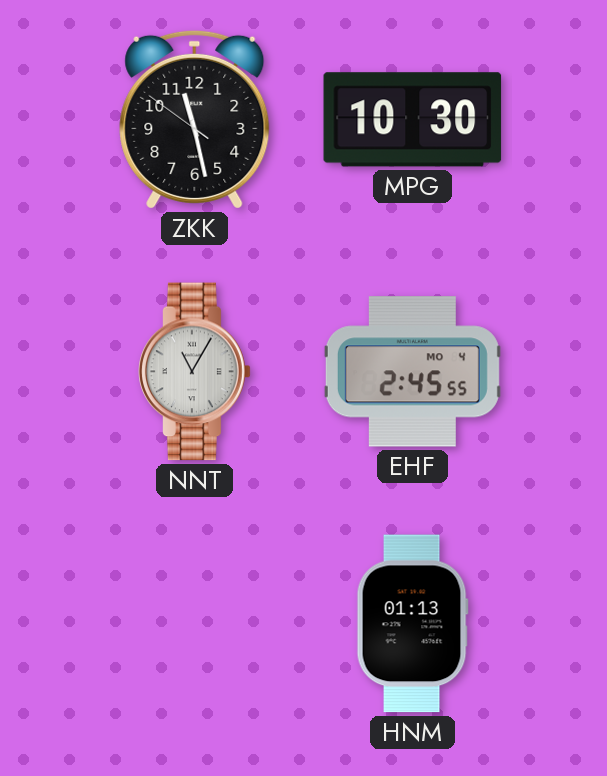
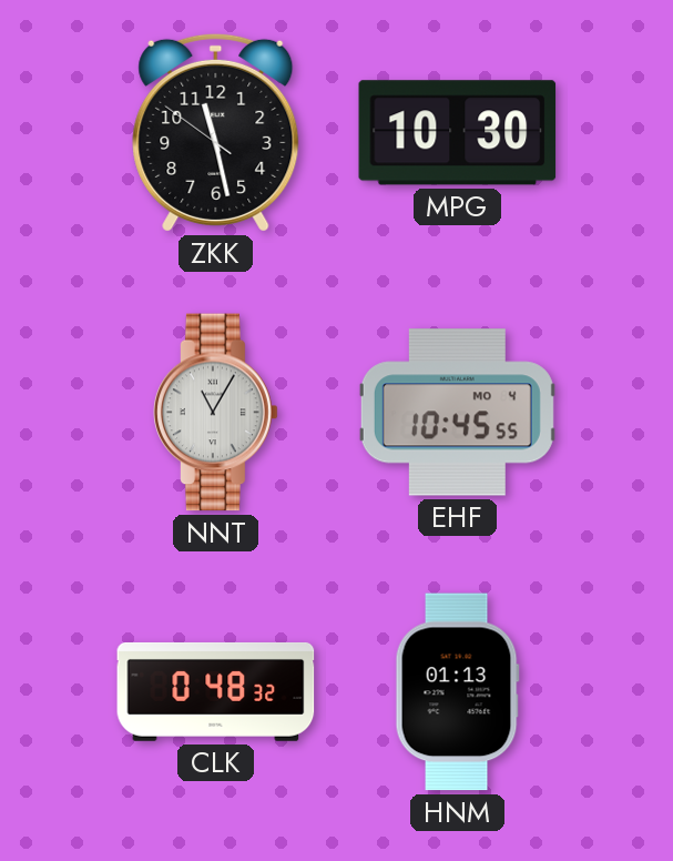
EHF: 2:45 -> 10:45
CLK: none -> 0:48
